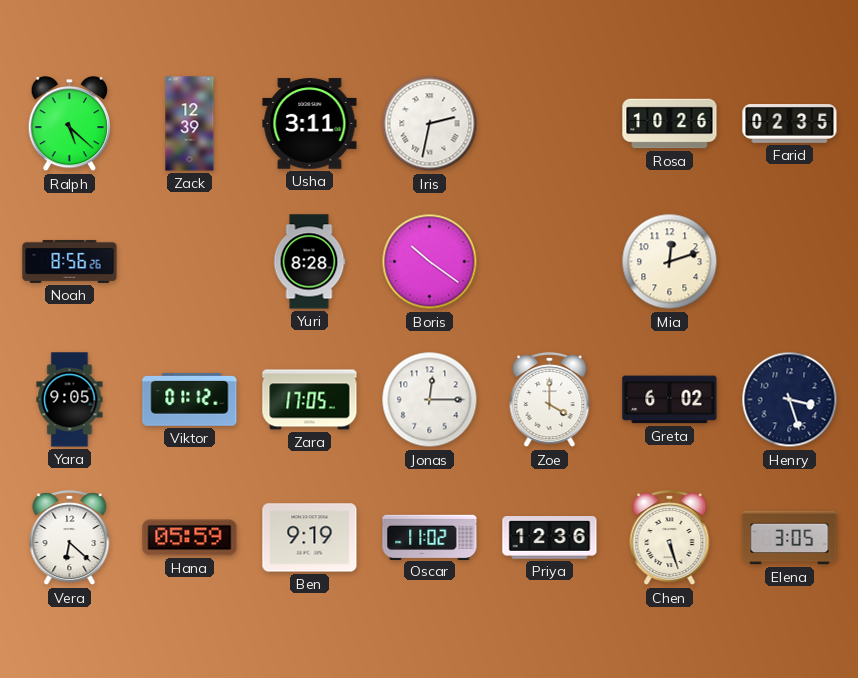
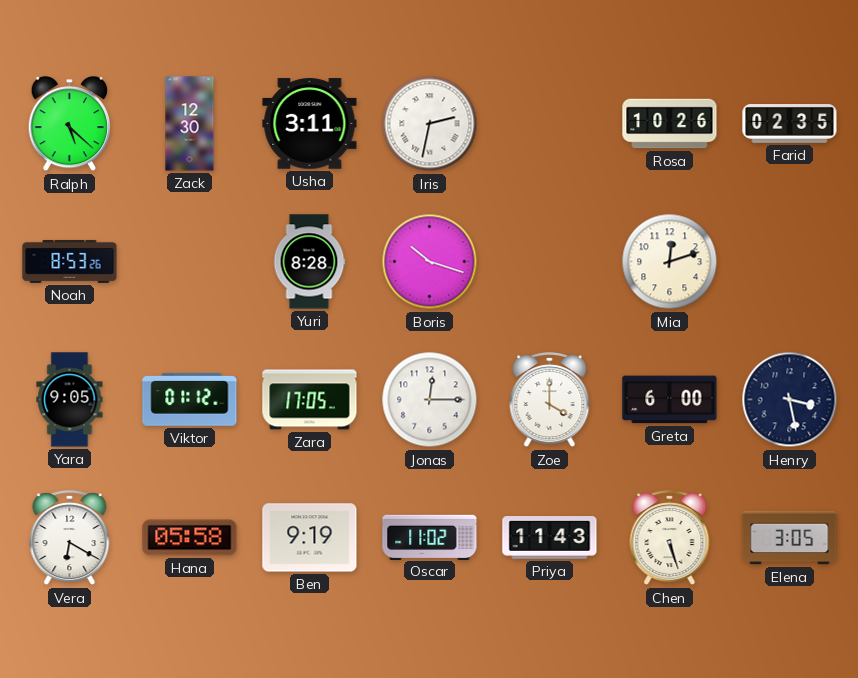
Zack: 12:39 -> 12:30
Noah: 8:56 -> 8:53
Boris: 10:21 -> 10:18
Greta: 6:02 -> 6:00
Henry: 3:27 -> 3:28
Vera: 6:22 -> 6:20
Hana: 05:59 -> 05:58
Priya: 12:36 -> 11:43
